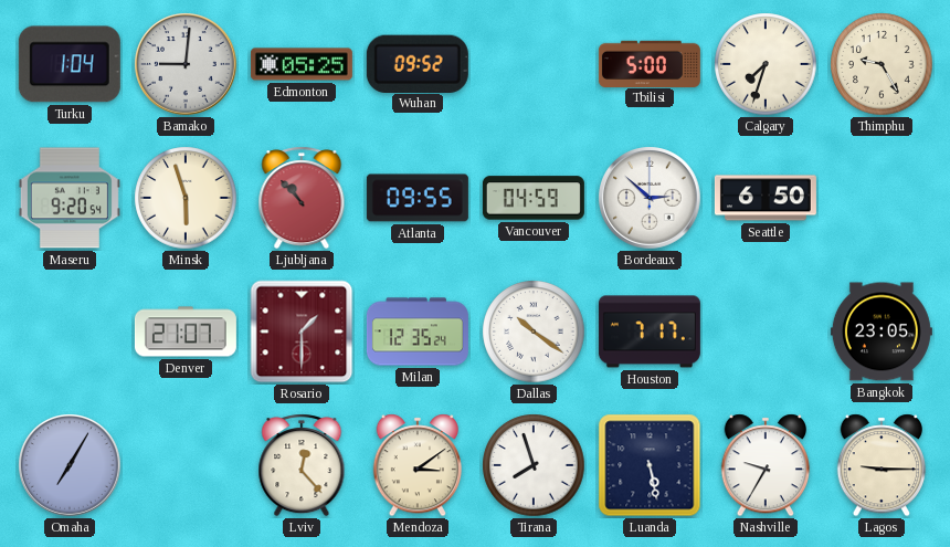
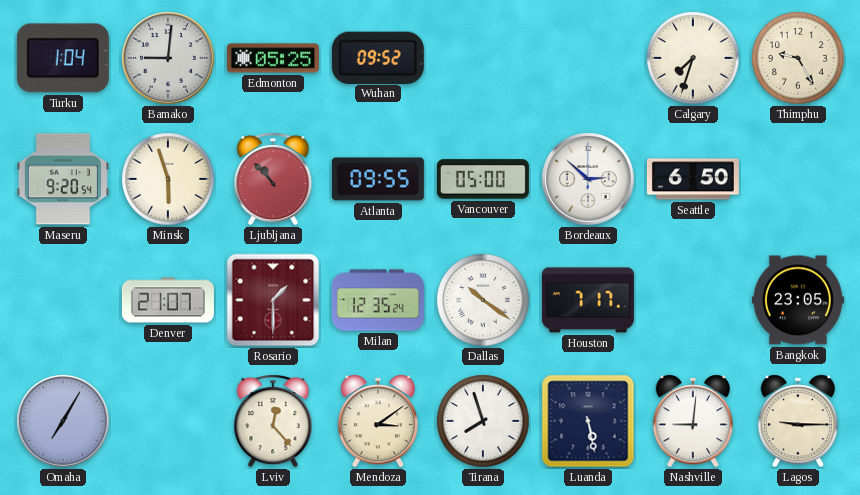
Tbilisi: 5:00 -> none
Vancouver: 04:59 -> 05:00
Nashville: 9:35 -> 9:01
